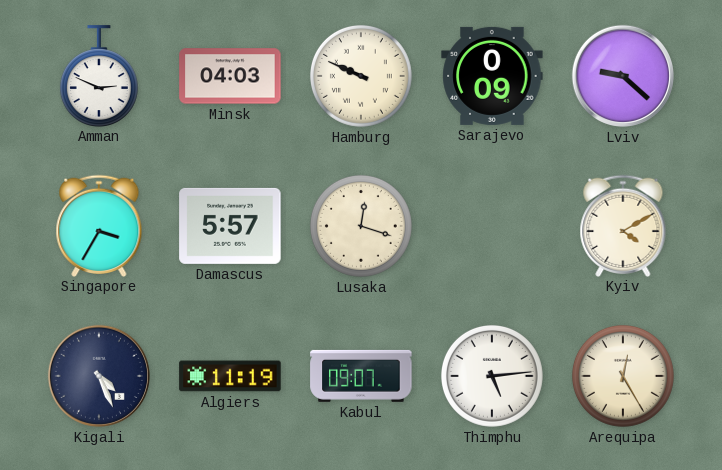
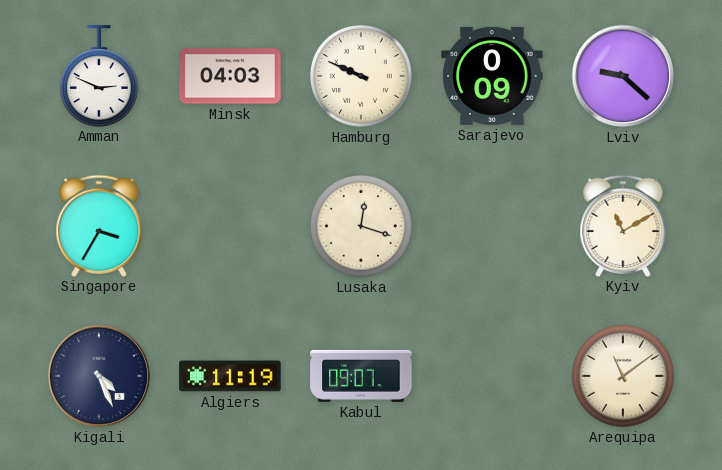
Damascus: 5:57 -> none
Kyiv: 4:10 -> 11:10
Thimphu: 5:14 -> none
Arequipa: 12:25 -> 11:09
